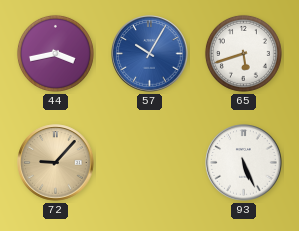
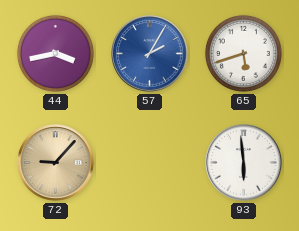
57: 10:05 -> 2:05
93: 5:26 -> 5:59
